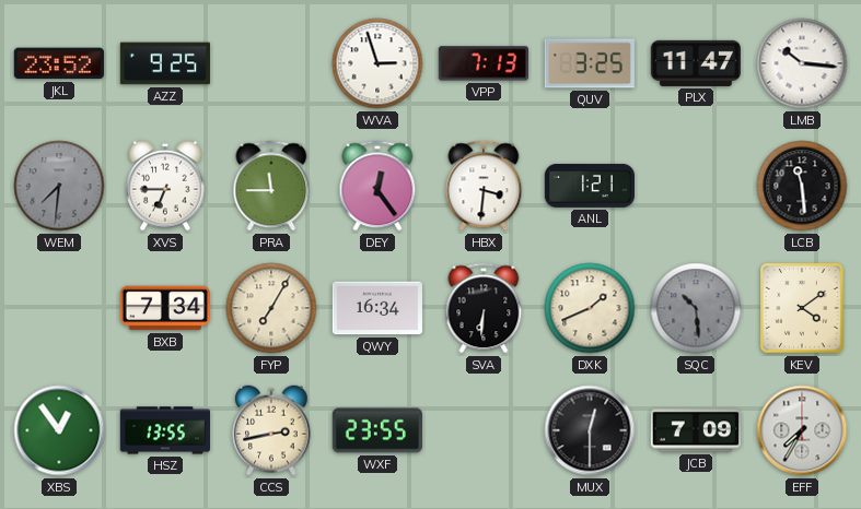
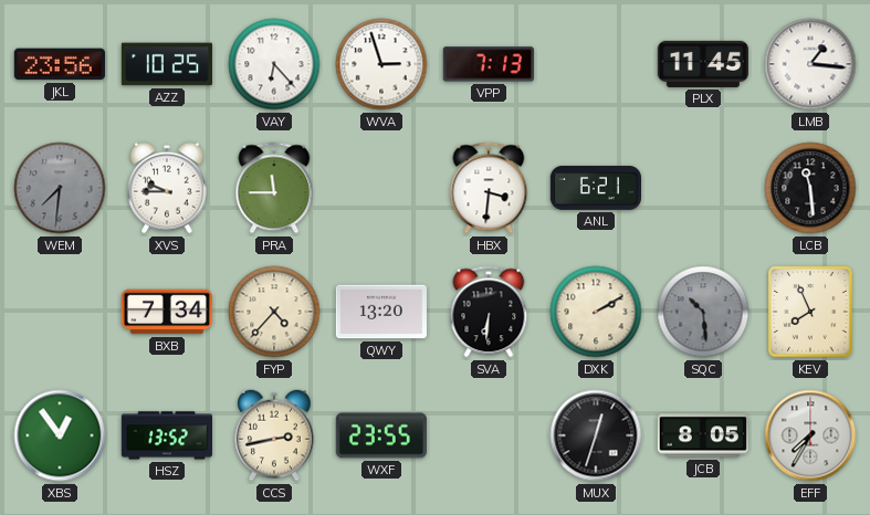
JKL: 23:52 -> 23:56
AZZ: 9:25 -> 10:25
VAY: none -> 6:23
QUV: 3:25 -> none
PLX: 11:47 -> 11:45
LMB: 10:16 -> 1:16
XVS: 6:45 -> 9:45
DEY: 12:24 -> none
ANL: 1:21 -> 6:21
FYP: 7:05 -> 4:37
QWY: 16:34 -> 13:20
DXK: 1:41 -> 2:10
KEV: 4:09 -> 7:56
HSZ: 13:55 -> 13:52
MUX: 12:30 -> 12:33
JCB: 7:09 -> 8:05
